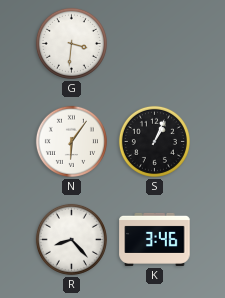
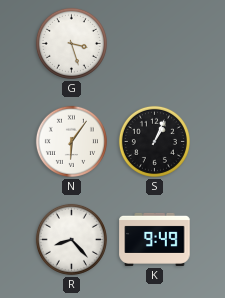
G: 3:31 -> 3:27
K: 3:46 -> 9:49
